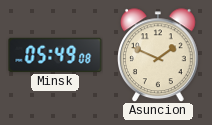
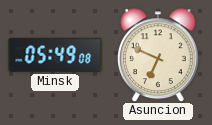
Asuncion: 1:49 -> 6:49
